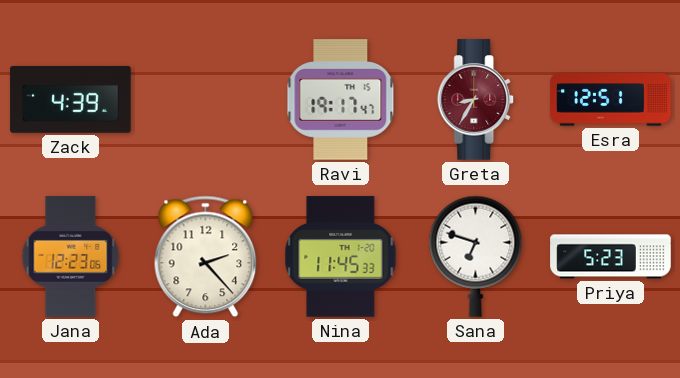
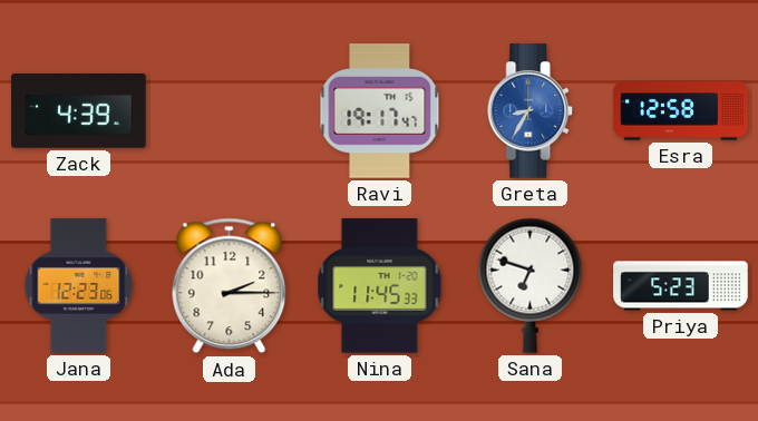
Greta dial: burgundy -> blue
Esra: 12:51 -> 12:58
Ada: 2:23 -> 2:15
